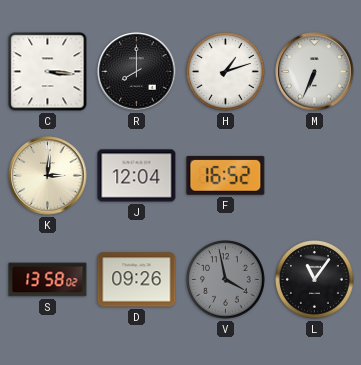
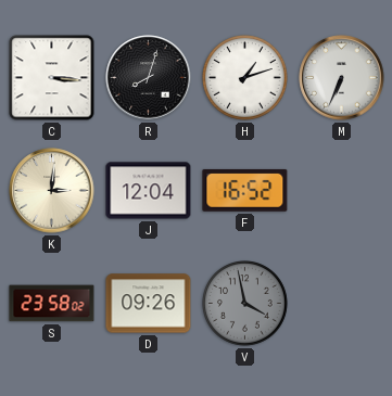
R: 8:00 -> 8:03
S: 13:58 -> 23:58
L: 11:06 -> none
